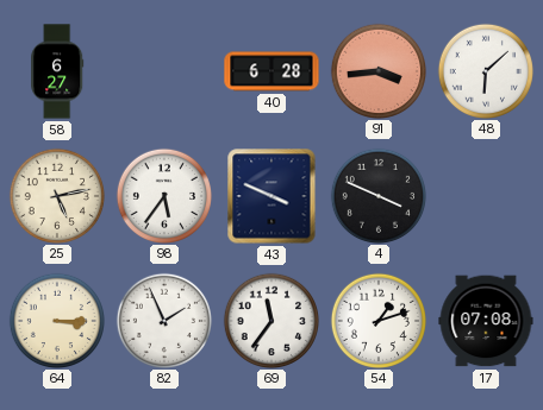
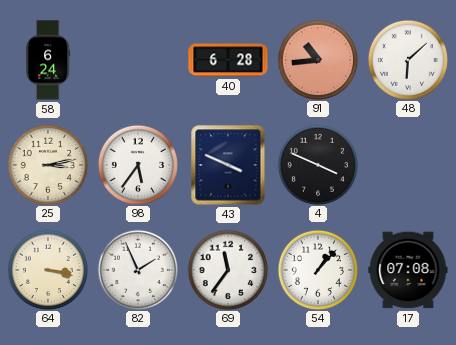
58: 6:27 -> 6:24
91: 3:44 -> 10:44
25: 5:13 -> 3:13
64: 3:15 -> 3:17
54: 1:12 -> 1:07
